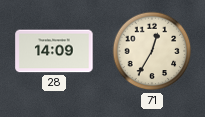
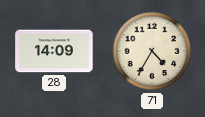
71: 12:35 -> 4:35
